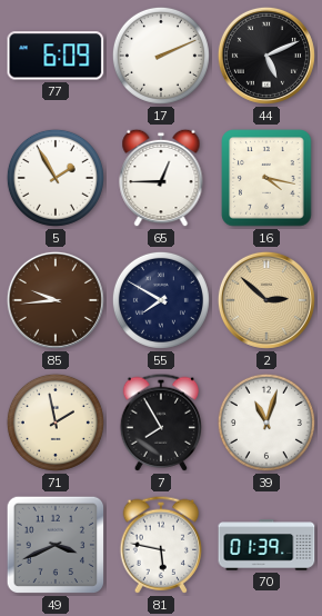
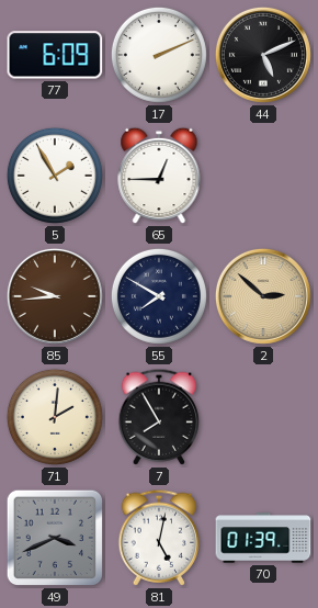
16: 4:17 -> none
71: 1:58 -> 2:01
39: 11:03 -> none
81: 5:47 -> 5:02
